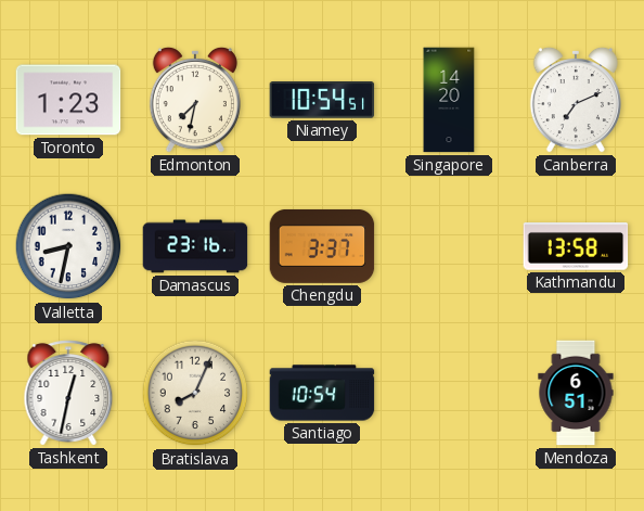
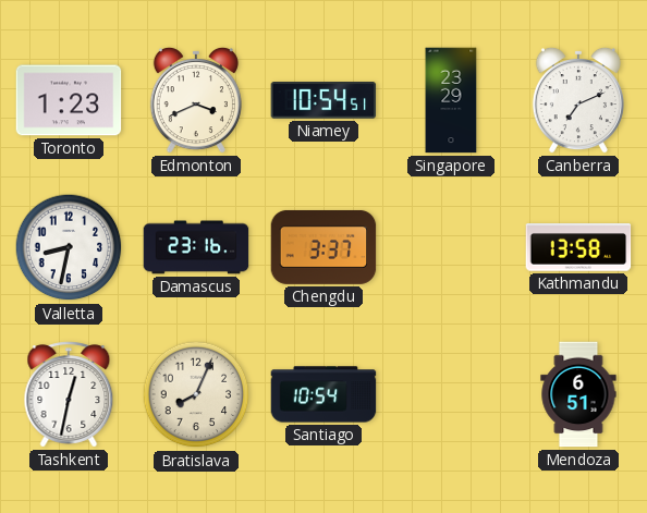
Edmonton: 7:32 -> 3:41
Singapore: 14:20 -> 23:29
